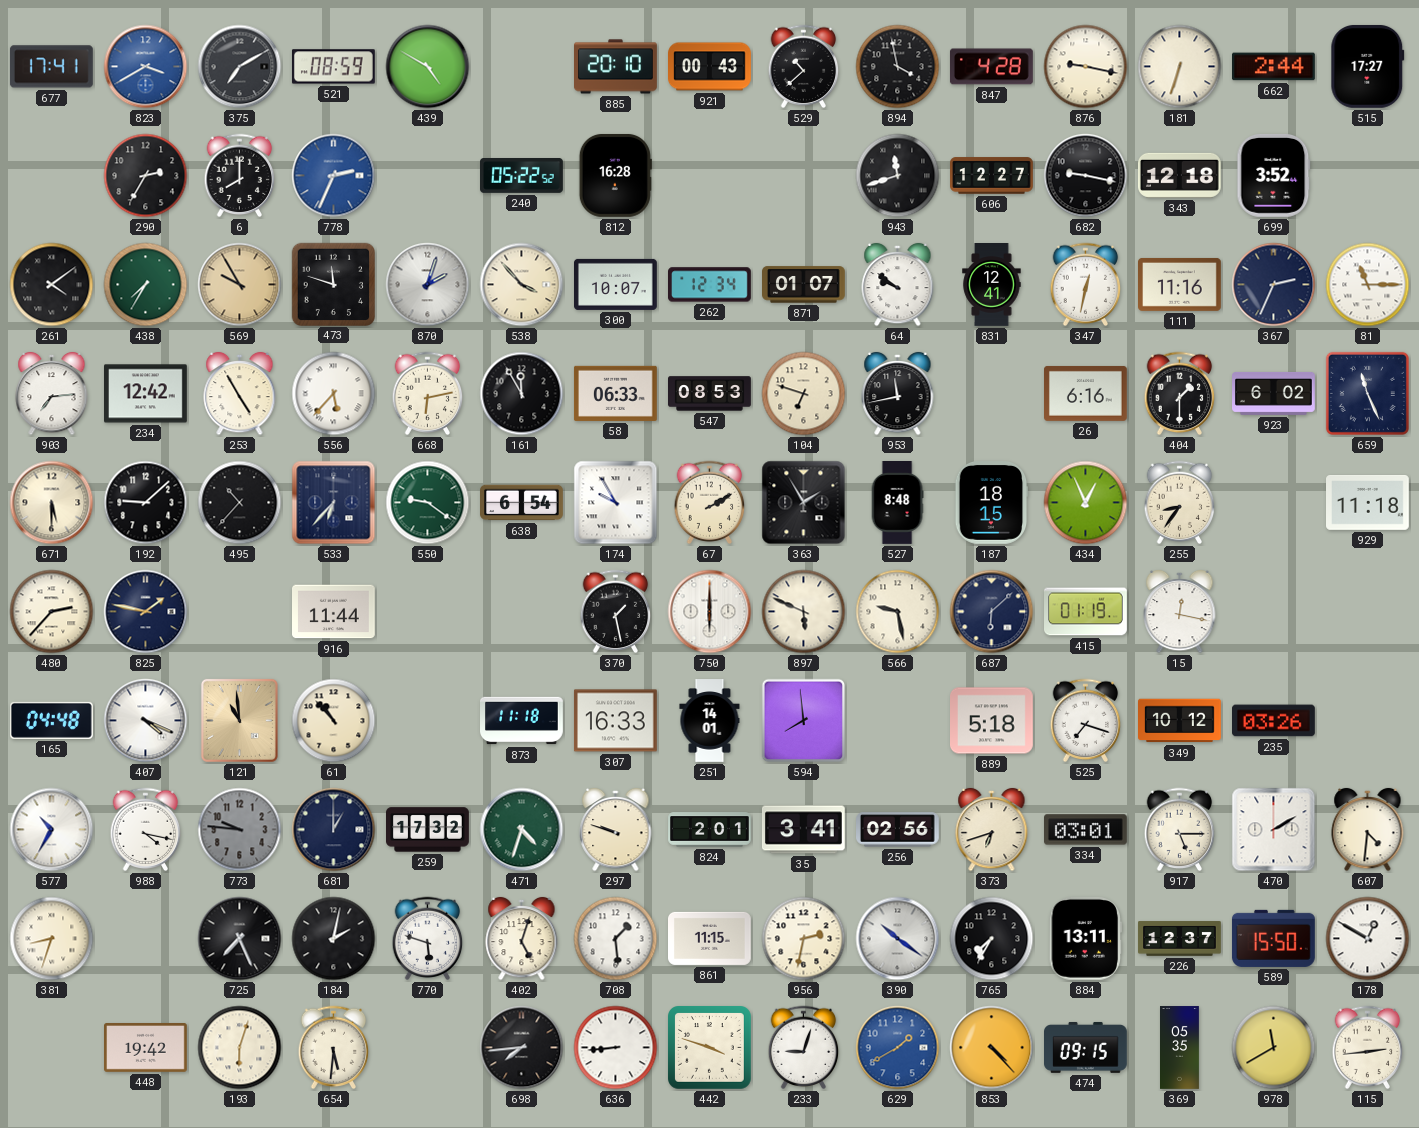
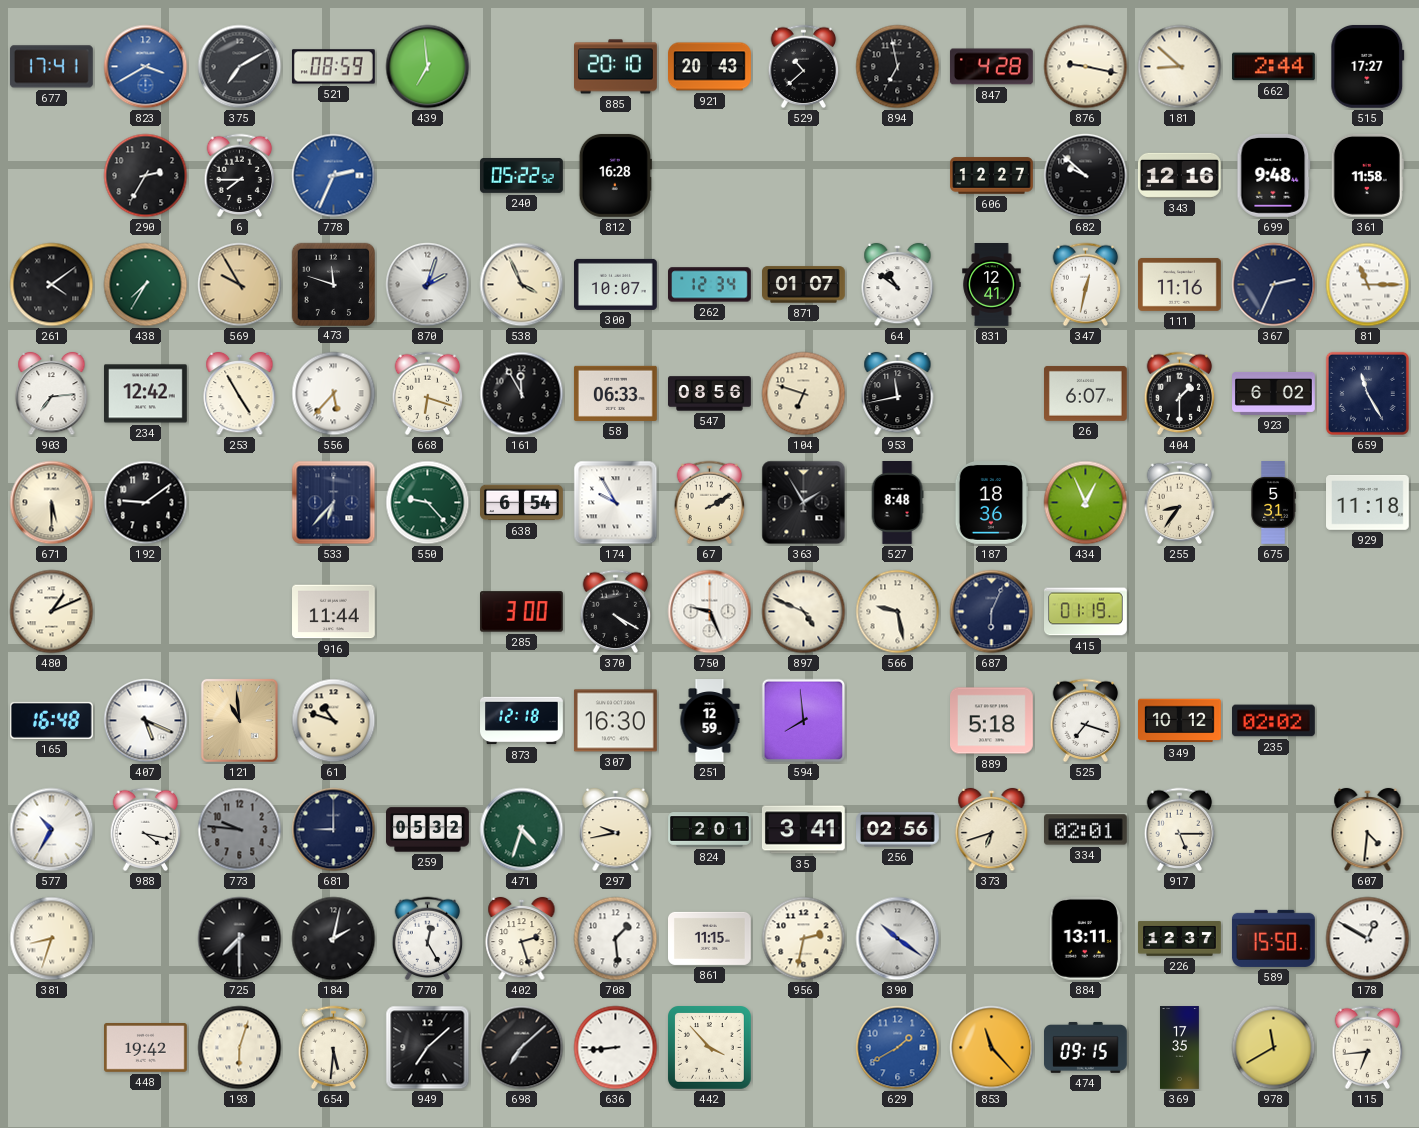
439: 4:50 -> 6:59
921: 00:43 -> 20:43
894: 3:58 -> 6:58
181: 6:33 -> 8:52
6: 8:00 -> 7:45
943: 11:42 -> none
682: 9:17 -> 9:52
343: 12:18 -> 12:16
699: 3:52 -> 9:48
361: none -> 11:58
538: 3:53 -> 3:56
64: 9:51 -> 10:51
668: 6:13 -> 6:18
547: 08:53 -> 08:56
26: 6:16 -> 6:07
659: 11:26 -> 11:25
192: 9:08 -> 9:09
495: 10:37 -> none
550: 9:21 -> 9:23
187: 18:15 -> 18:36
675: none -> 5:31
480: 2:37 -> 1:11
825: 1:47 -> none
285: none -> 3:00
370: 1:28 -> 4:20
750: 6:00 -> 9:26
897: 5:49 -> 4:49
687: 6:08 -> 6:04
15: 12:17 -> none
165: 04:48 -> 16:48
407: 4:19 -> 5:19
61: 10:53 -> 10:48
873: 11:18 -> 12:18
307: 16:33 -> 16:30
251: 14:01 -> 12:59
235: 03:26 -> 02:02
681: 1:00 -> 9:00
259: 17:32 -> 05:32
297: 9:48 -> 9:43
334: 03:01 -> 02:01
470: 2:10 -> none
725: 7:26 -> 7:30
770: 5:48 -> 12:25
402: 5:03 -> 2:27
765: 7:35 -> none
949: none -> 7:08
698: 7:44 -> 7:08
442: 3:48 -> 3:53
233: 9:03 -> none
853: 4:23 -> 11:23
369: 05:35 -> 17:35
115: 2:44 -> 6:44
